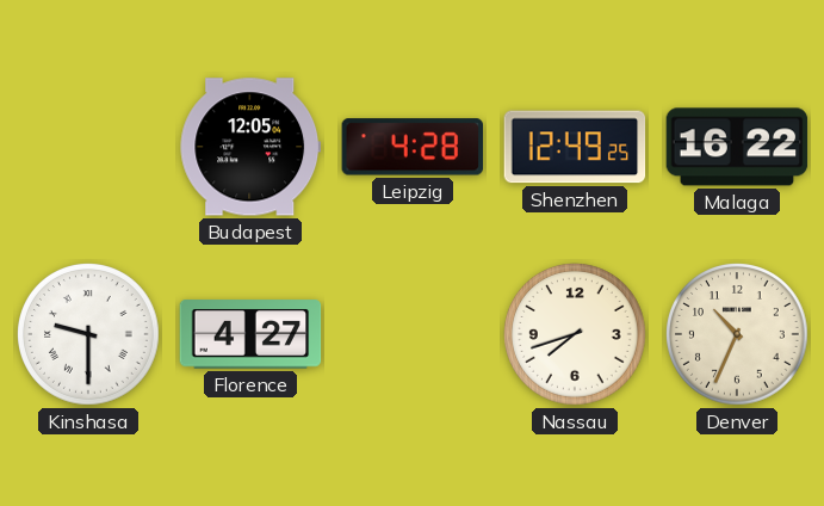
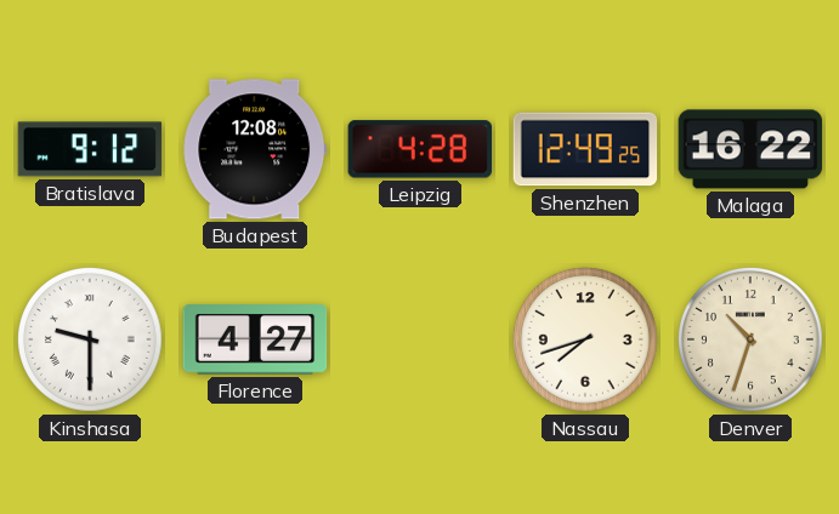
Bratislava: none -> 9:12
Budapest: 12:05 -> 12:08
Denver: 10:34 -> 10:33
